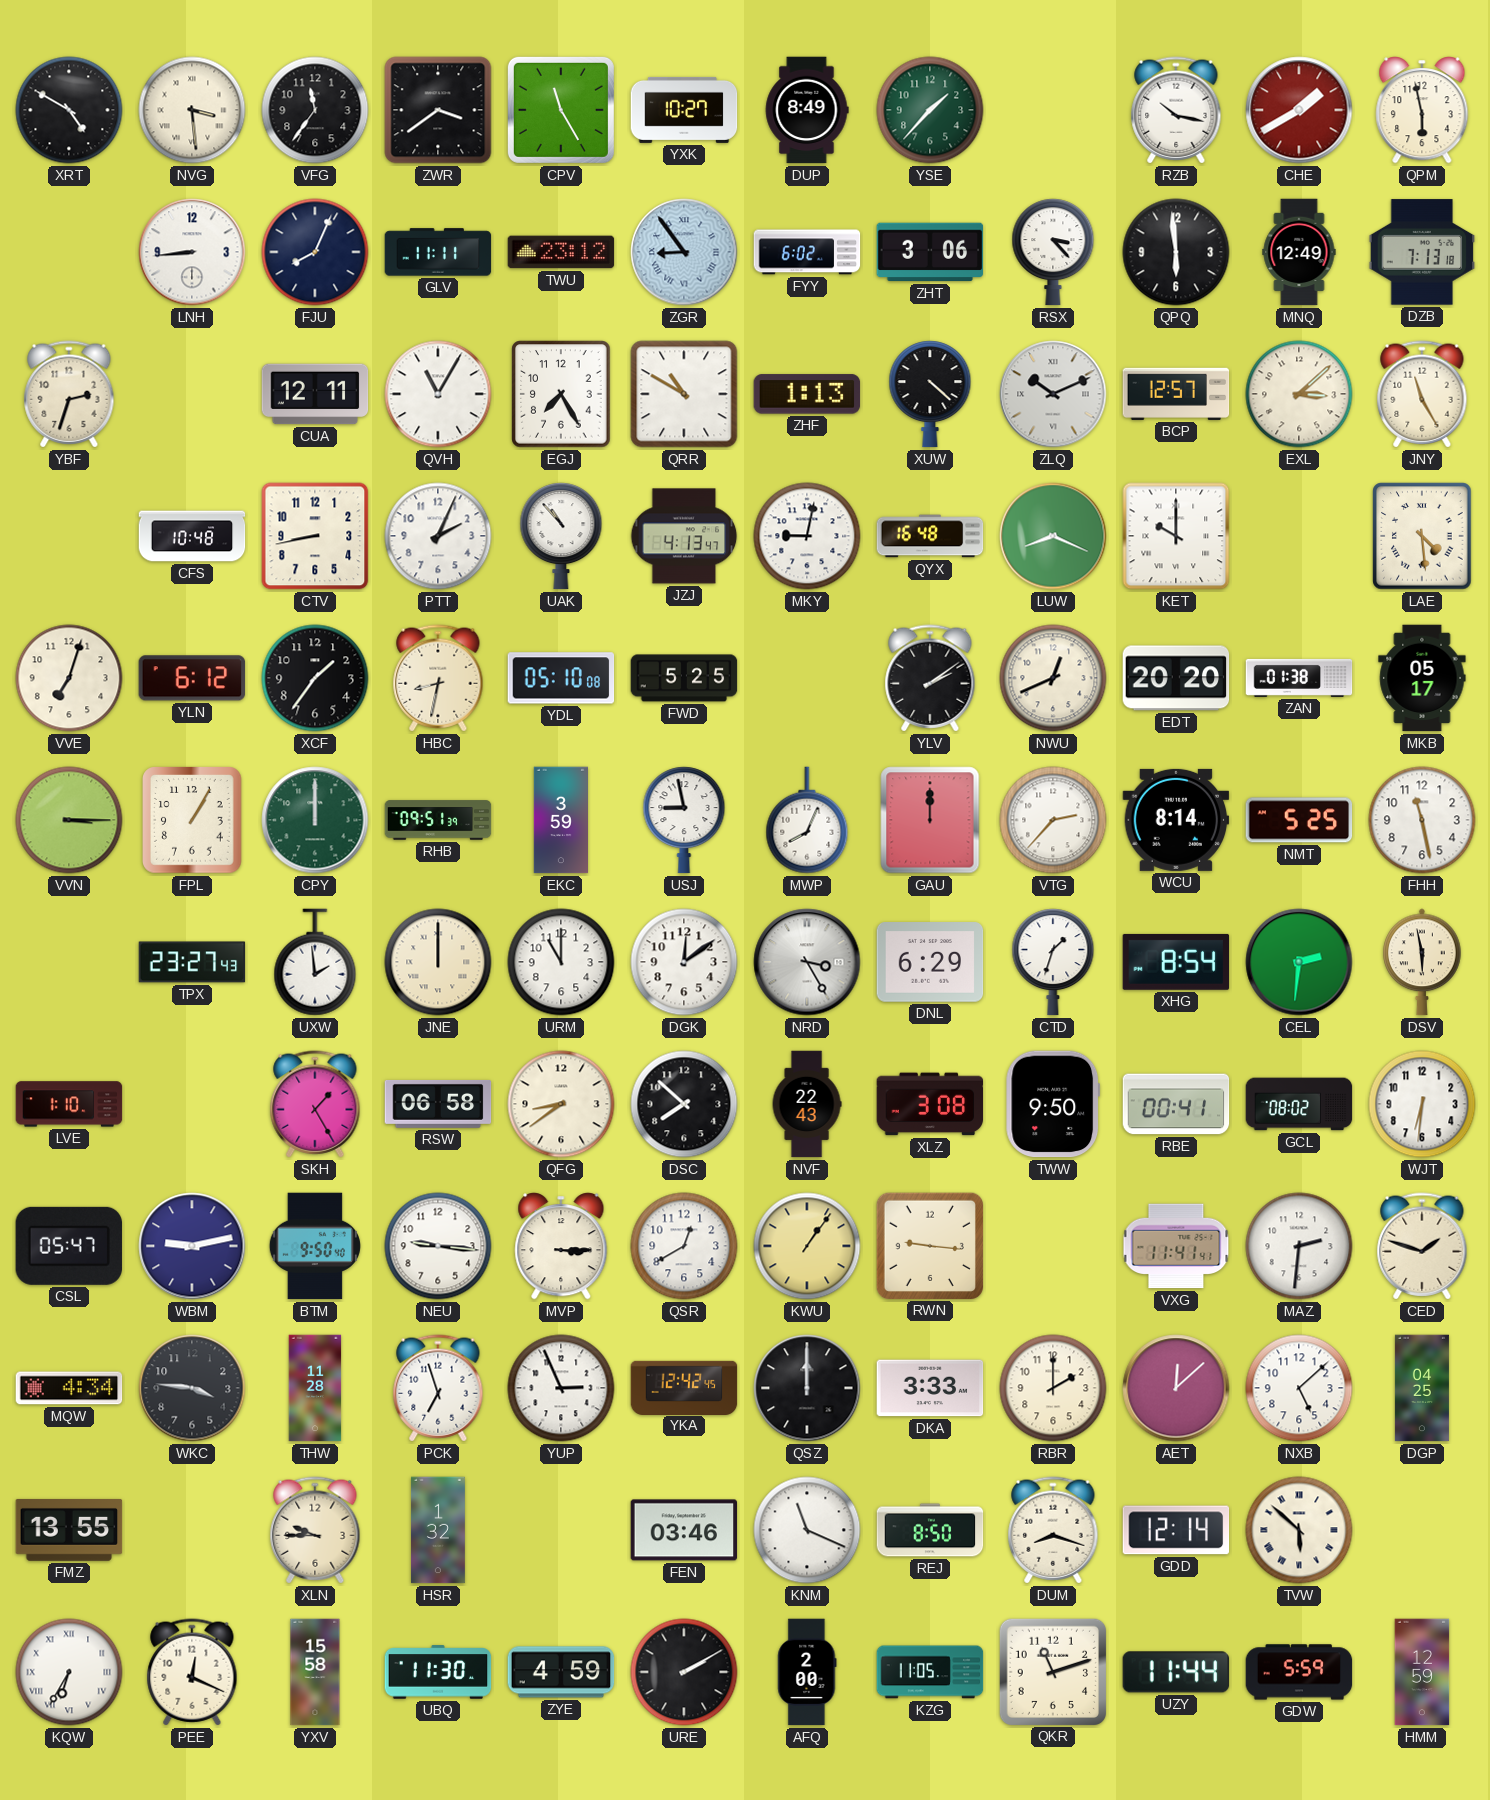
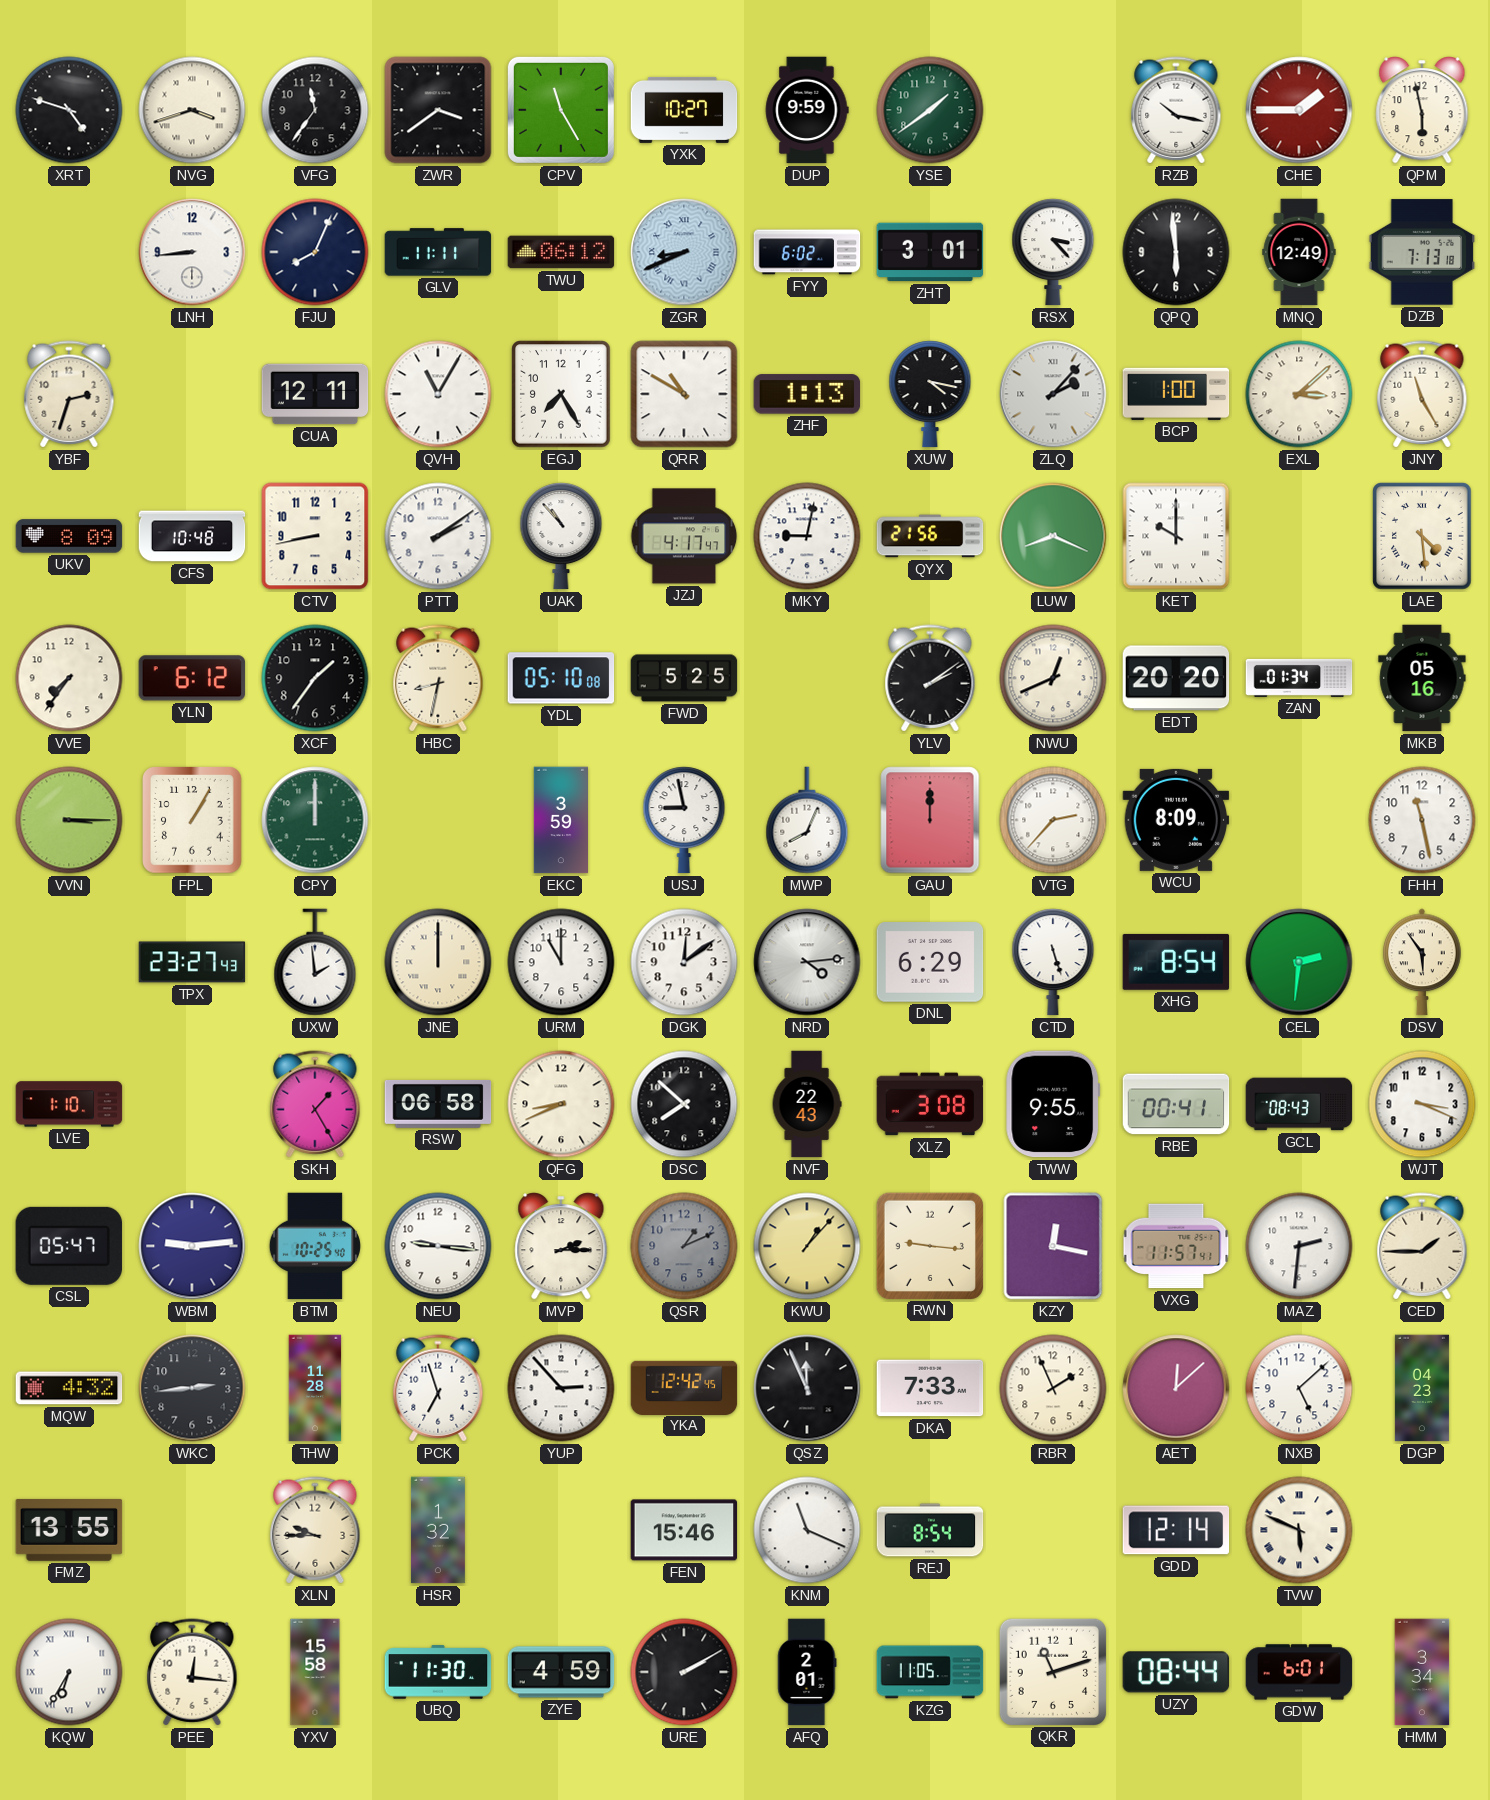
XRT: 4:50 -> 4:48
NVG: 3:29 -> 3:42
DUP: 8:49 -> 9:59
YSE: 1:37 -> 1:39
CHE: 1:40 -> 1:45
TWU: 23:12 -> 06:12
ZGR: 8:54 -> 8:41
ZHT: 3:06 -> 3:01
XUW: 4:22 -> 4:17
ZLQ: 10:11 -> 2:07
BCP: 12:57 -> 1:00
UKV: none -> 8:09
PTT: 2:04 -> 2:09
JZJ: 4:13 -> 4:17
QYX: 16:48 -> 21:56
VVE: 7:03 -> 7:36
ZAN: 01:38 -> 01:34
MKB: 05:17 -> 05:16
RHB: 09:51 -> none
WCU: 8:14 -> 8:09
NMT: 5:25 -> none
NRD: 3:25 -> 4:14
CTD: 1:33 -> 5:27
DSV: 5:58 -> 5:54
QFG: 8:39 -> 8:41
TWW: 9:50 -> 9:55
GCL: 08:02 -> 08:43
WJT: 6:31 -> 3:19
WBM: 9:13 -> 9:14
BTM: 9:50 -> 10:25
MVP: 3:15 -> 2:15
QSR: 12:40 -> 1:11
QSR dial: white -> grey
KWU: 1:06 -> 1:07
KZY: none -> 12:17
VXG: 11:41 -> 11:57
CED: 1:48 -> 1:45
MQW: 4:34 -> 4:32
WKC: 3:46 -> 2:44
YUP: 2:56 -> 2:53
QSZ: 12:00 -> 11:56
DKA: 3:33 -> 7:33
RBR: 2:00 -> 1:56
DGP: 04:25 -> 04:23
FEN: 03:46 -> 15:46
REJ: 8:50 -> 8:54
DUM: 8:18 -> none
TVW: 5:52 -> 5:49
PEE: 12:19 -> 12:16
AFQ: 2:00 -> 2:01
UZY: 11:44 -> 08:44
GDW: 5:59 -> 6:01
HMM: 12:59 -> 3:34
